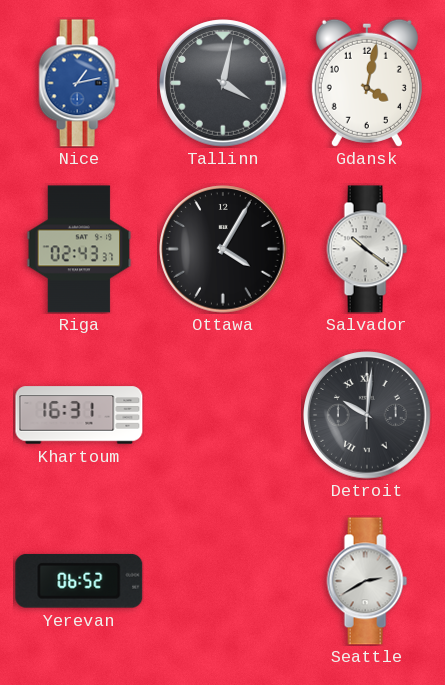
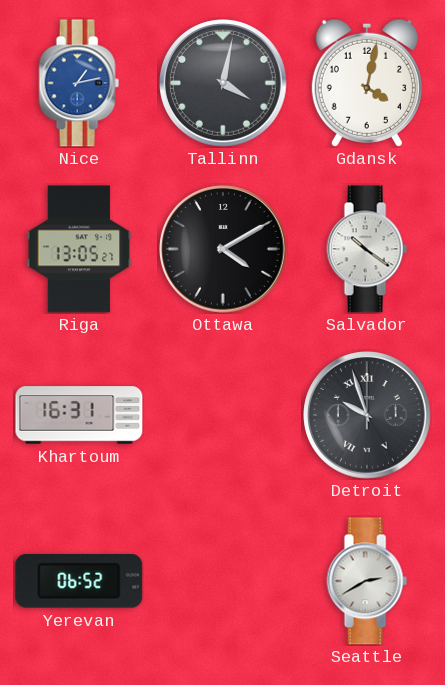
Riga: 02:43 -> 13:05
Ottawa: 4:05 -> 4:10
Detroit: 10:01 -> 9:57
